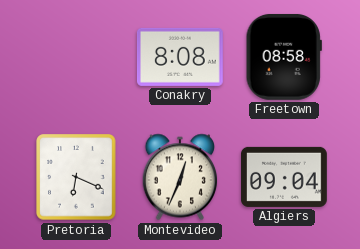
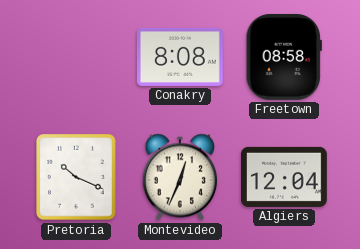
Pretoria: 6:19 -> 10:19
Algiers: 09:04 -> 12:04
